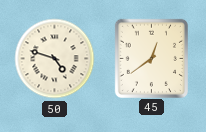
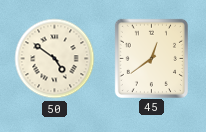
50: 4:48 -> 4:51
